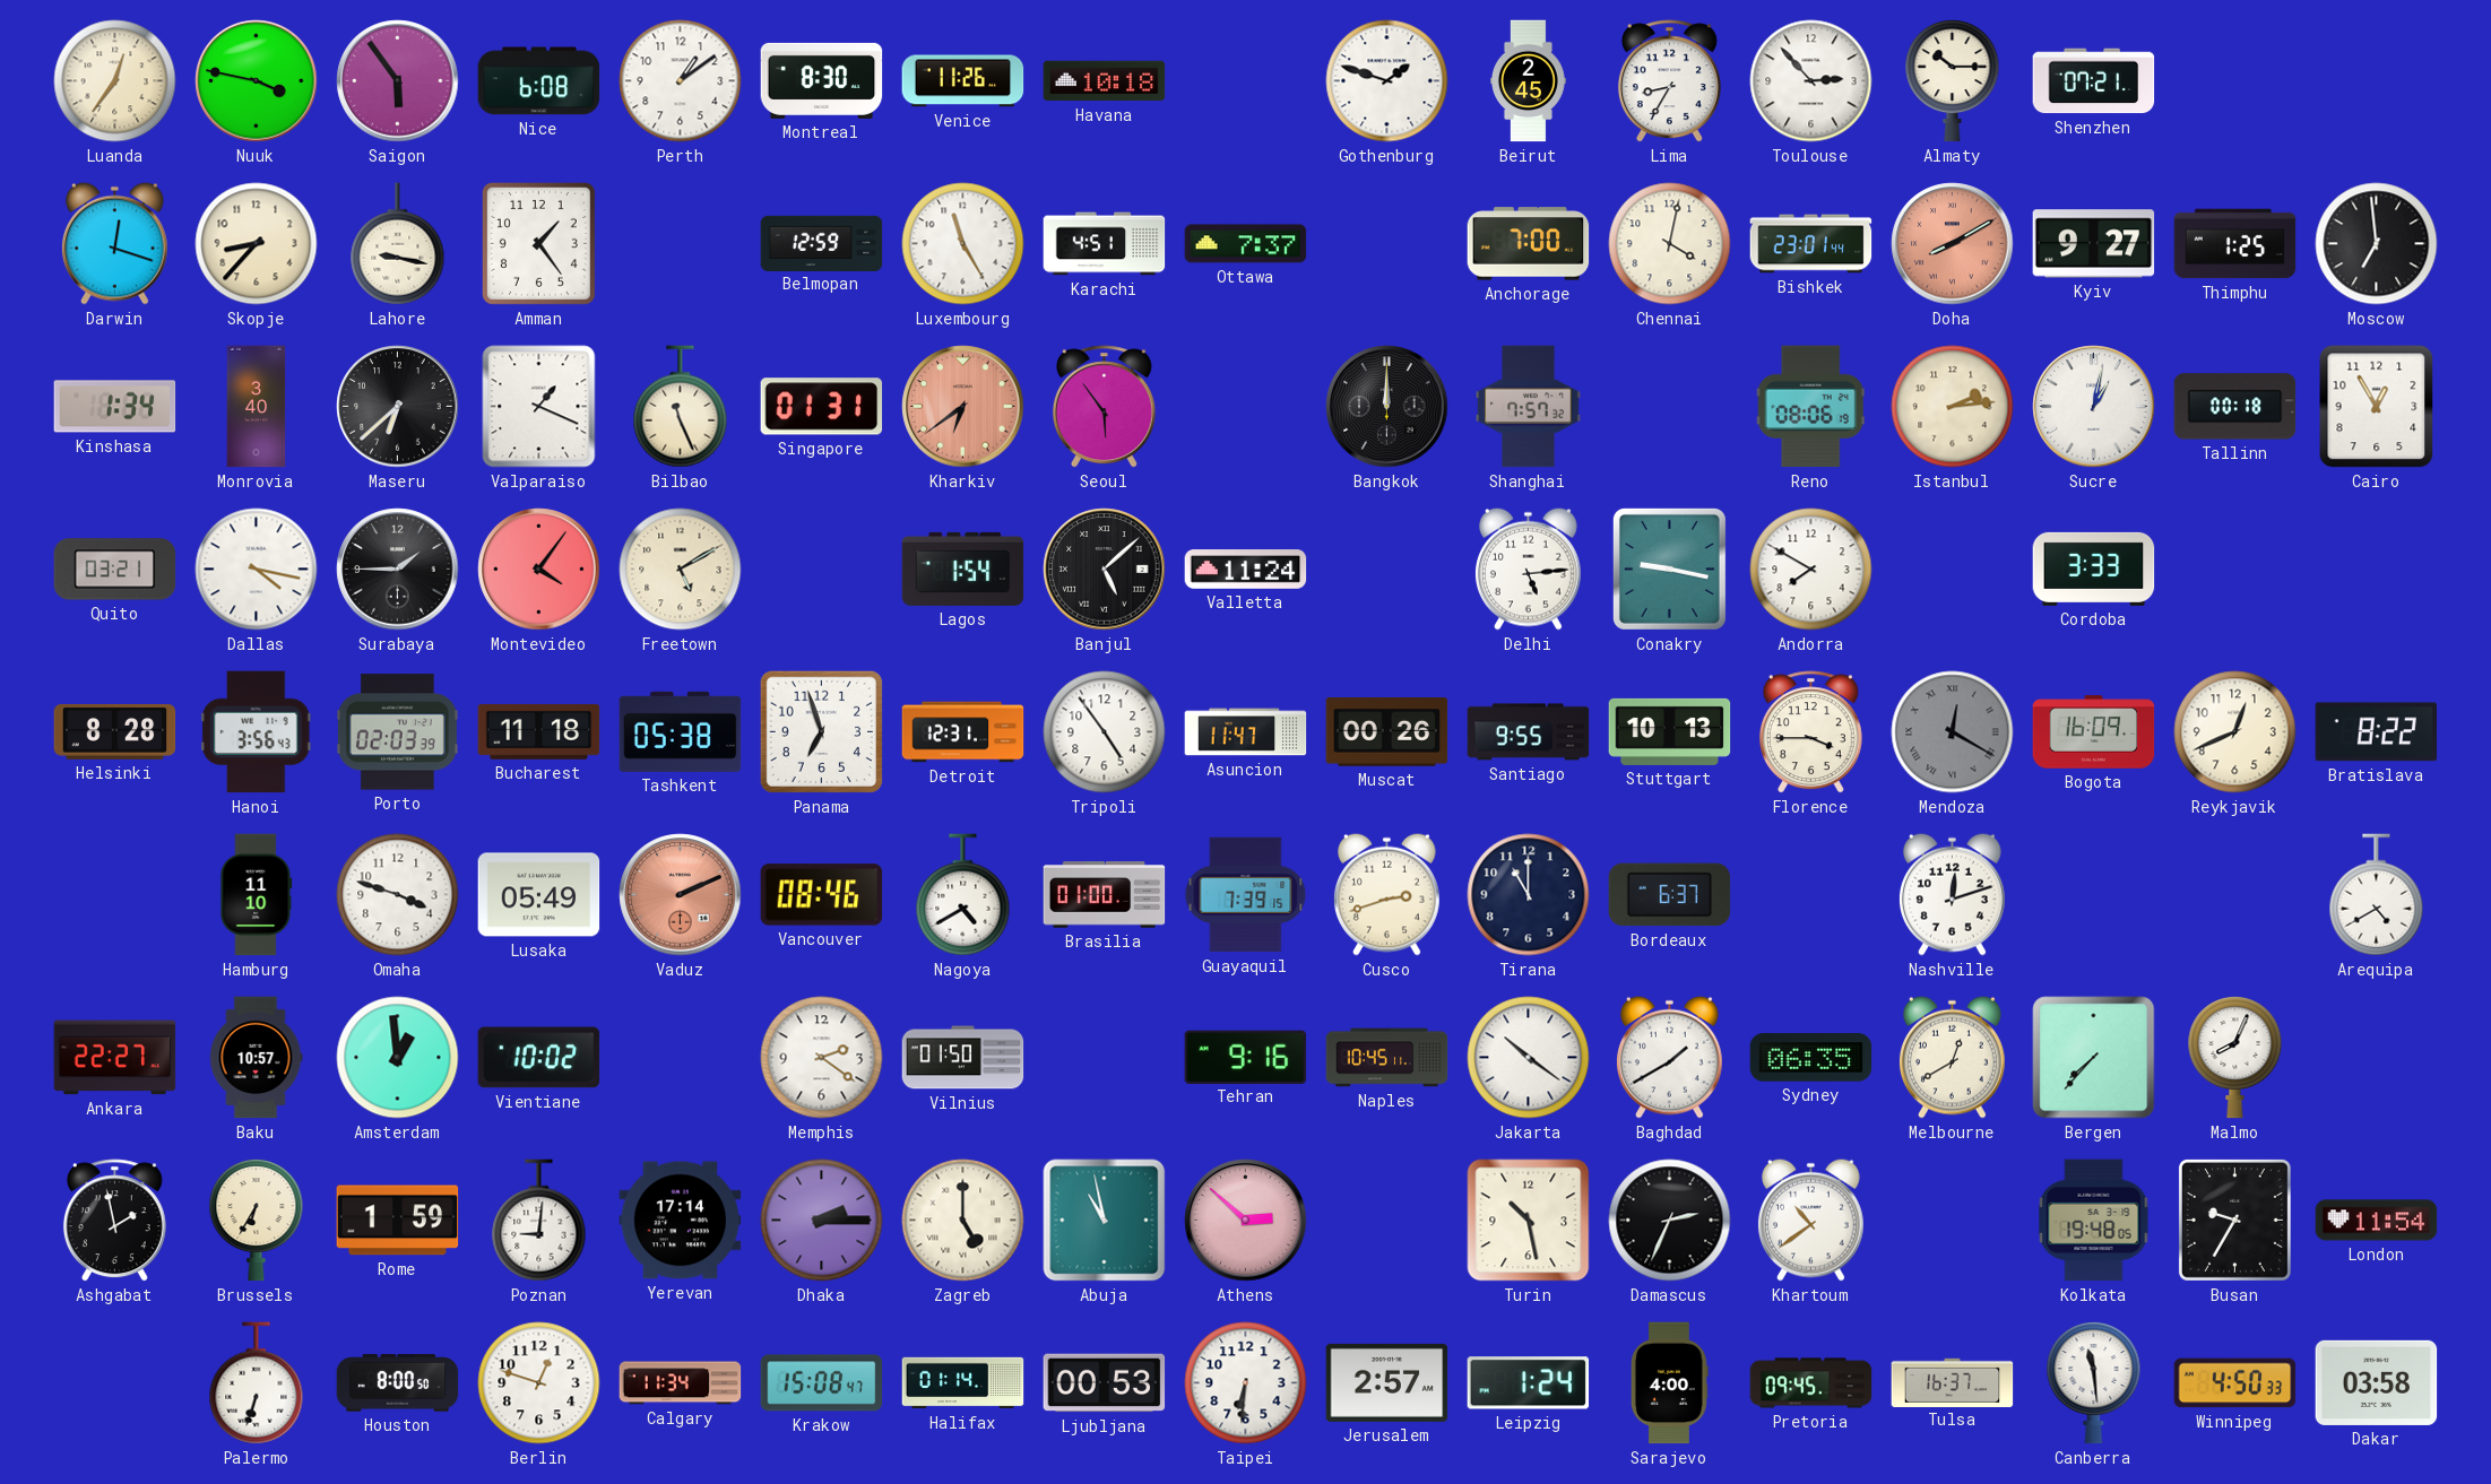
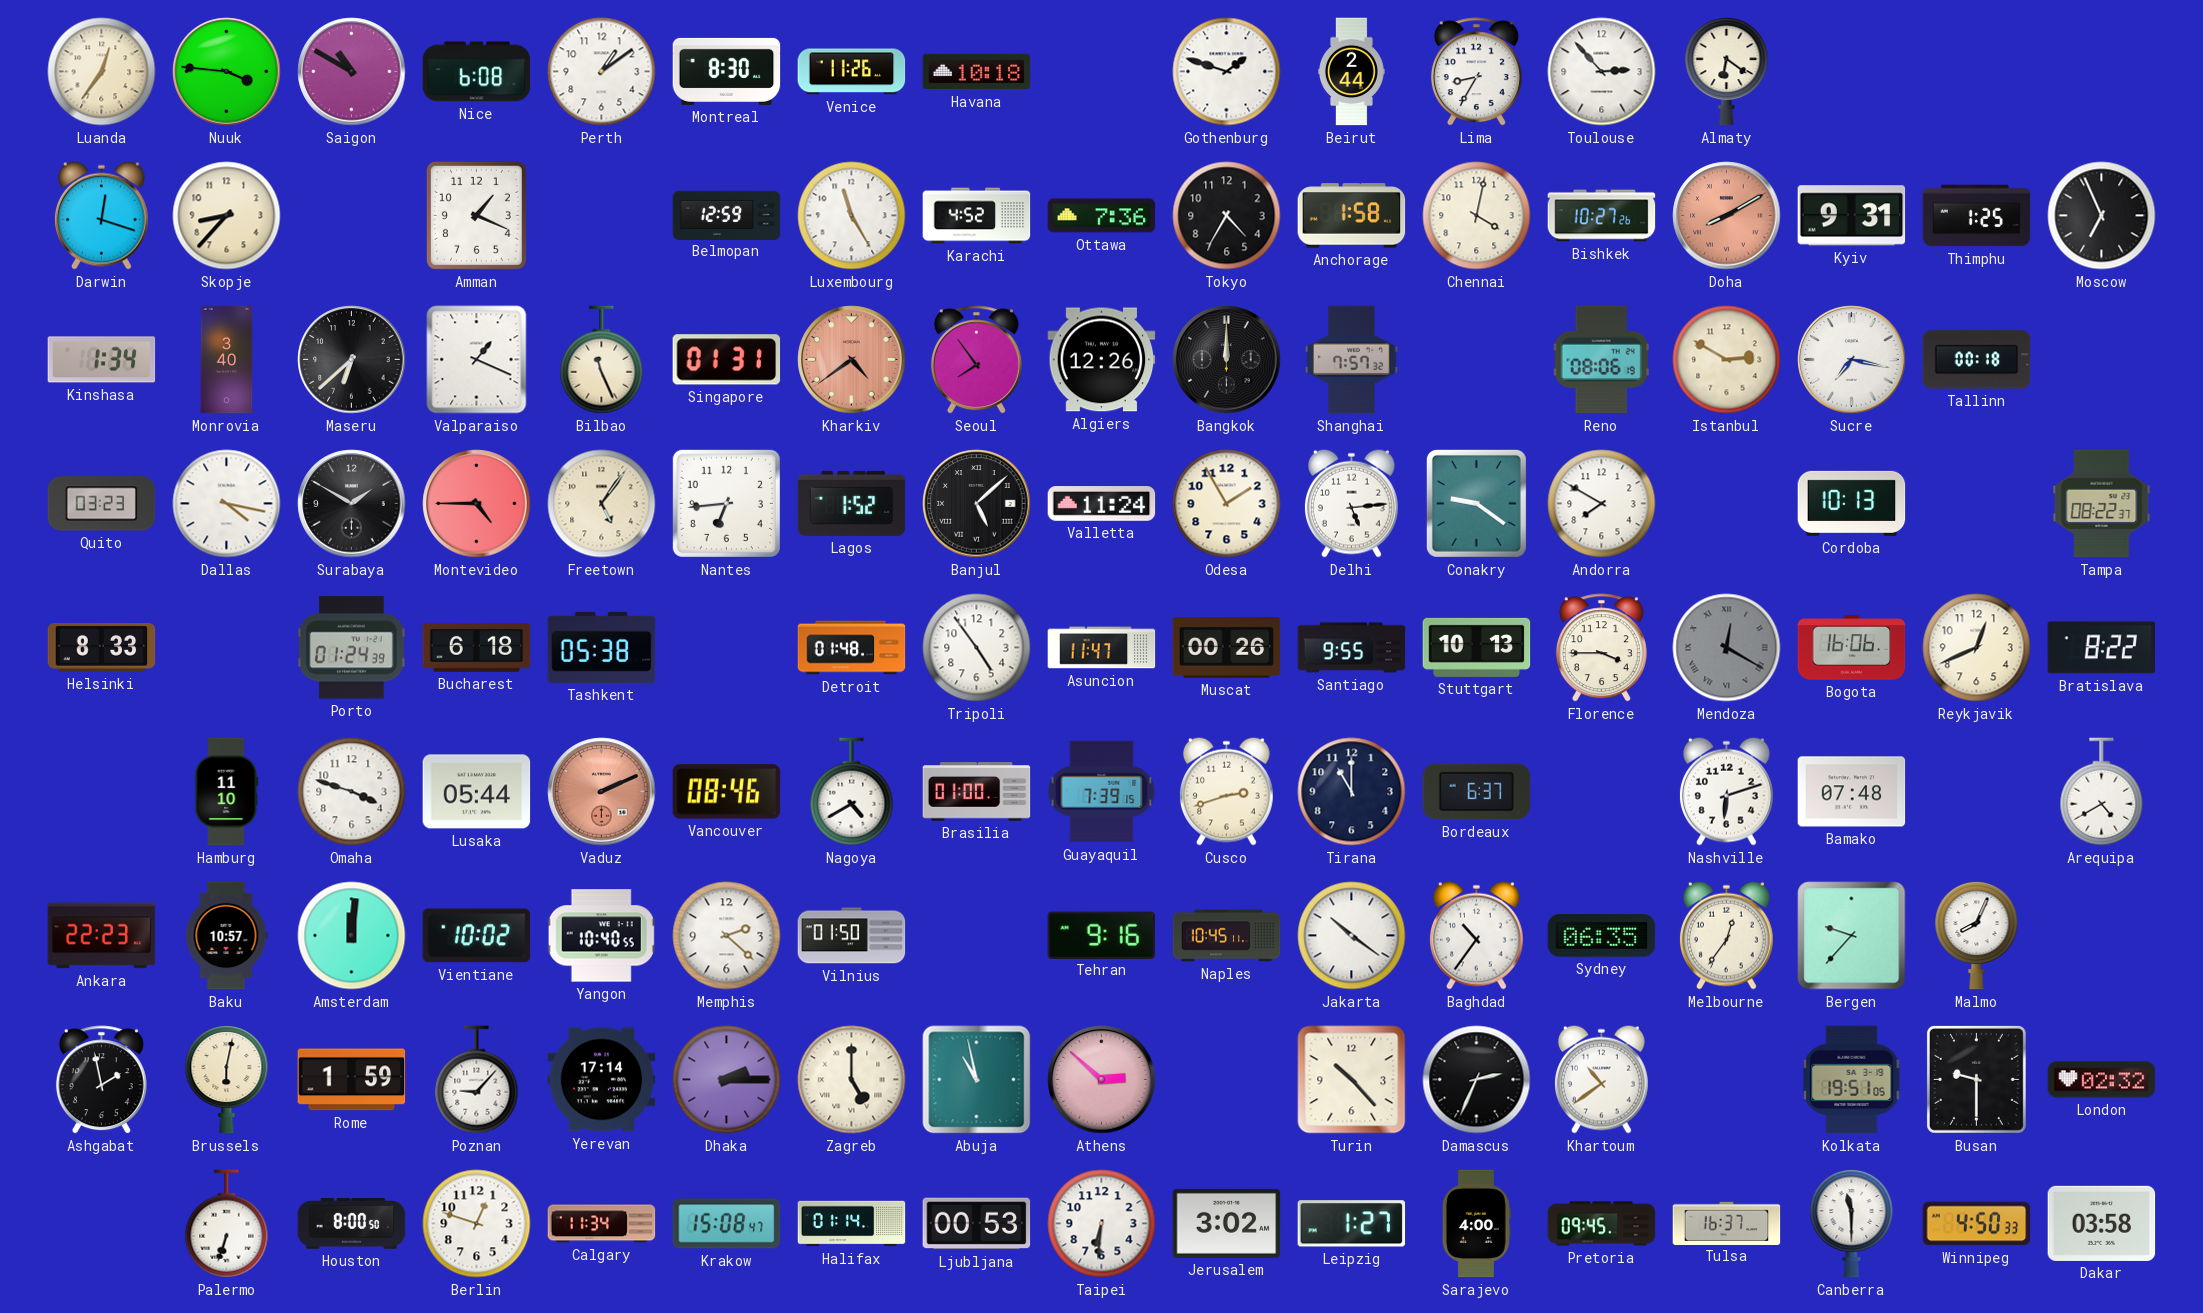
Nuuk: 3:47 -> 3:46
Saigon: 5:54 -> 10:50
Beirut: 2:45 -> 2:44
Almaty: 10:15 -> 6:21
Shenzhen: 07:21 -> none
Lahore: 9:17 -> none
Amman: 1:24 -> 1:19
Karachi: 4:51 -> 4:52
Ottawa: 7:37 -> 7:36
Tokyo: none -> 4:35
Anchorage: 7:00 -> 1:58
Bishkek: 23:01 -> 10:27
Kyiv: 9:27 -> 9:31
Moscow: 6:59 -> 6:56
Kharkiv: 6:39 -> 4:39
Seoul: 5:54 -> 7:54
Algiers: none -> 12:26
Istanbul: 2:14 -> 2:50
Sucre: 1:02 -> 7:17
Cairo: 12:55 -> none
Quito: 03:21 -> 03:23
Surabaya: 1:45 -> 1:50
Montevideo: 4:06 -> 4:45
Freetown: 5:10 -> 5:06
Nantes: none -> 6:44
Lagos: 1:54 -> 1:52
Odesa: none -> 1:55
Conakry: 9:17 -> 9:21
Cordoba: 3:33 -> 10:13
Tampa: none -> 08:22
Helsinki: 8:28 -> 8:33
Hanoi: 3:56 -> none
Porto: 02:03 -> 01:24
Bucharest: 11:18 -> 6:18
Panama: 6:57 -> none
Detroit: 12:31 -> 01:48
Bogota: 16:09 -> 16:06
Lusaka: 05:49 -> 05:44
Nashville: 12:12 -> 6:12
Bamako: none -> 07:48
Ankara: 22:27 -> 22:23
Amsterdam: 12:59 -> 12:01
Yangon: none -> 10:40
Memphis: 2:21 -> 2:22
Baghdad: 1:40 -> 10:36
Melbourne: 12:40 -> 12:36
Bergen: 7:37 -> 9:37
Brussels: 6:35 -> 6:02
Poznan: 9:01 -> 9:07
Turin: 10:28 -> 10:23
Kolkata: 19:48 -> 19:51
Busan: 9:35 -> 9:30
London: 11:54 -> 02:32
Jerusalem: 2:57 -> 3:02
Leipzig: 1:24 -> 1:27
Canberra: 11:29 -> 11:30
